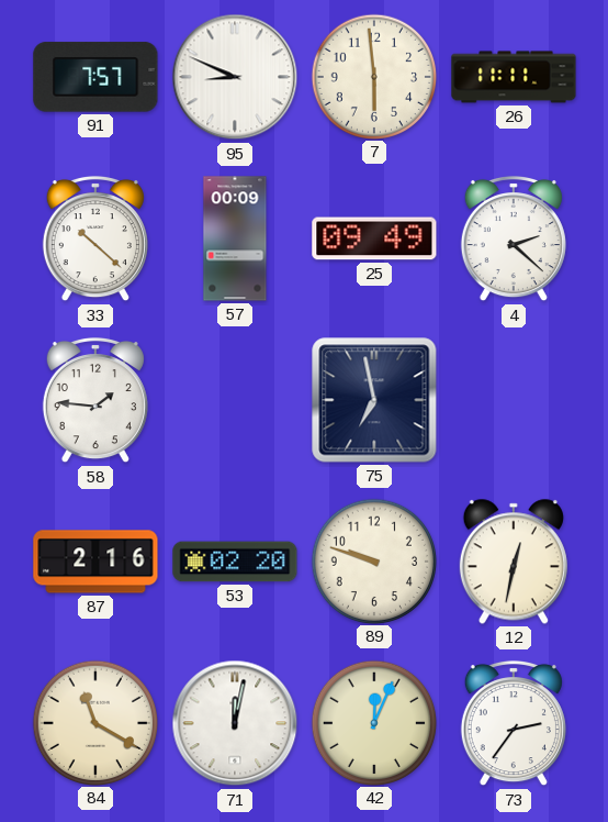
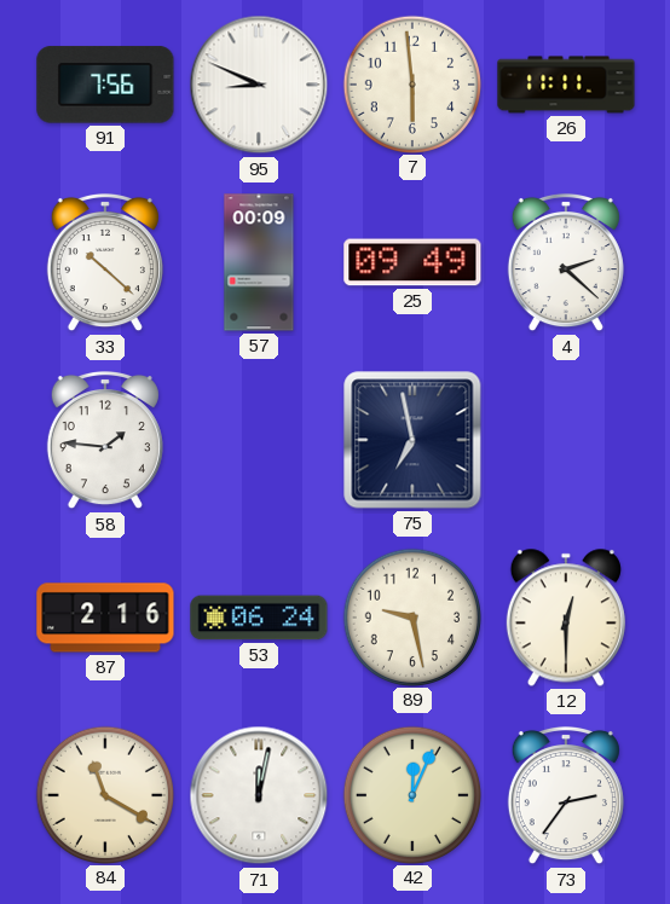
91: 7:57 -> 7:56
53: 02:20 -> 06:24
89: 9:48 -> 9:28
12: 12:32 -> 12:30
